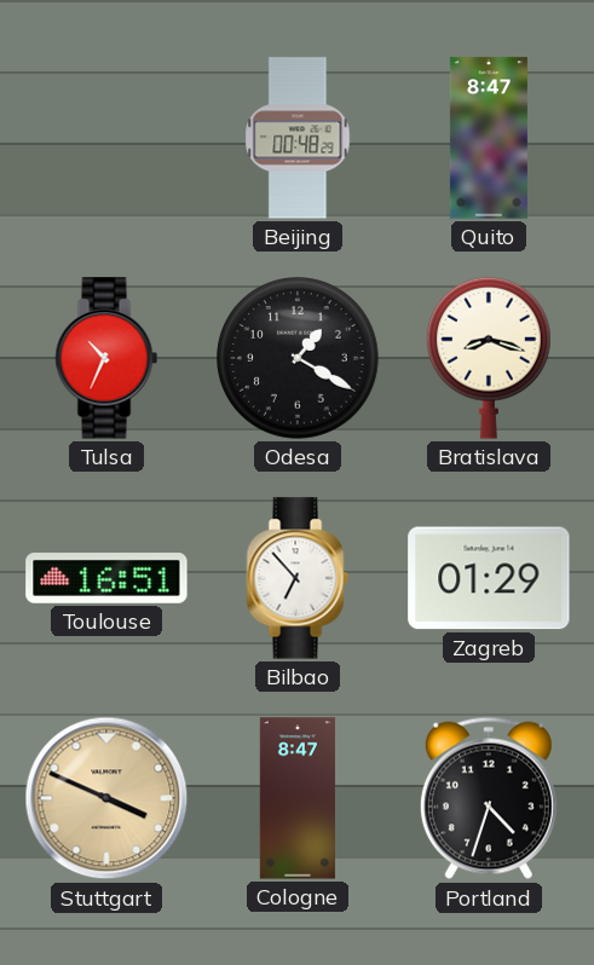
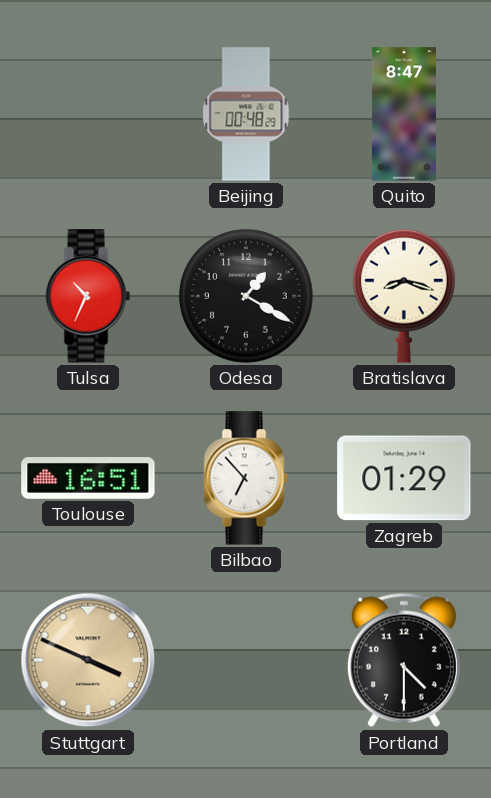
Cologne: 8:47 -> none
Portland: 4:33 -> 4:30
